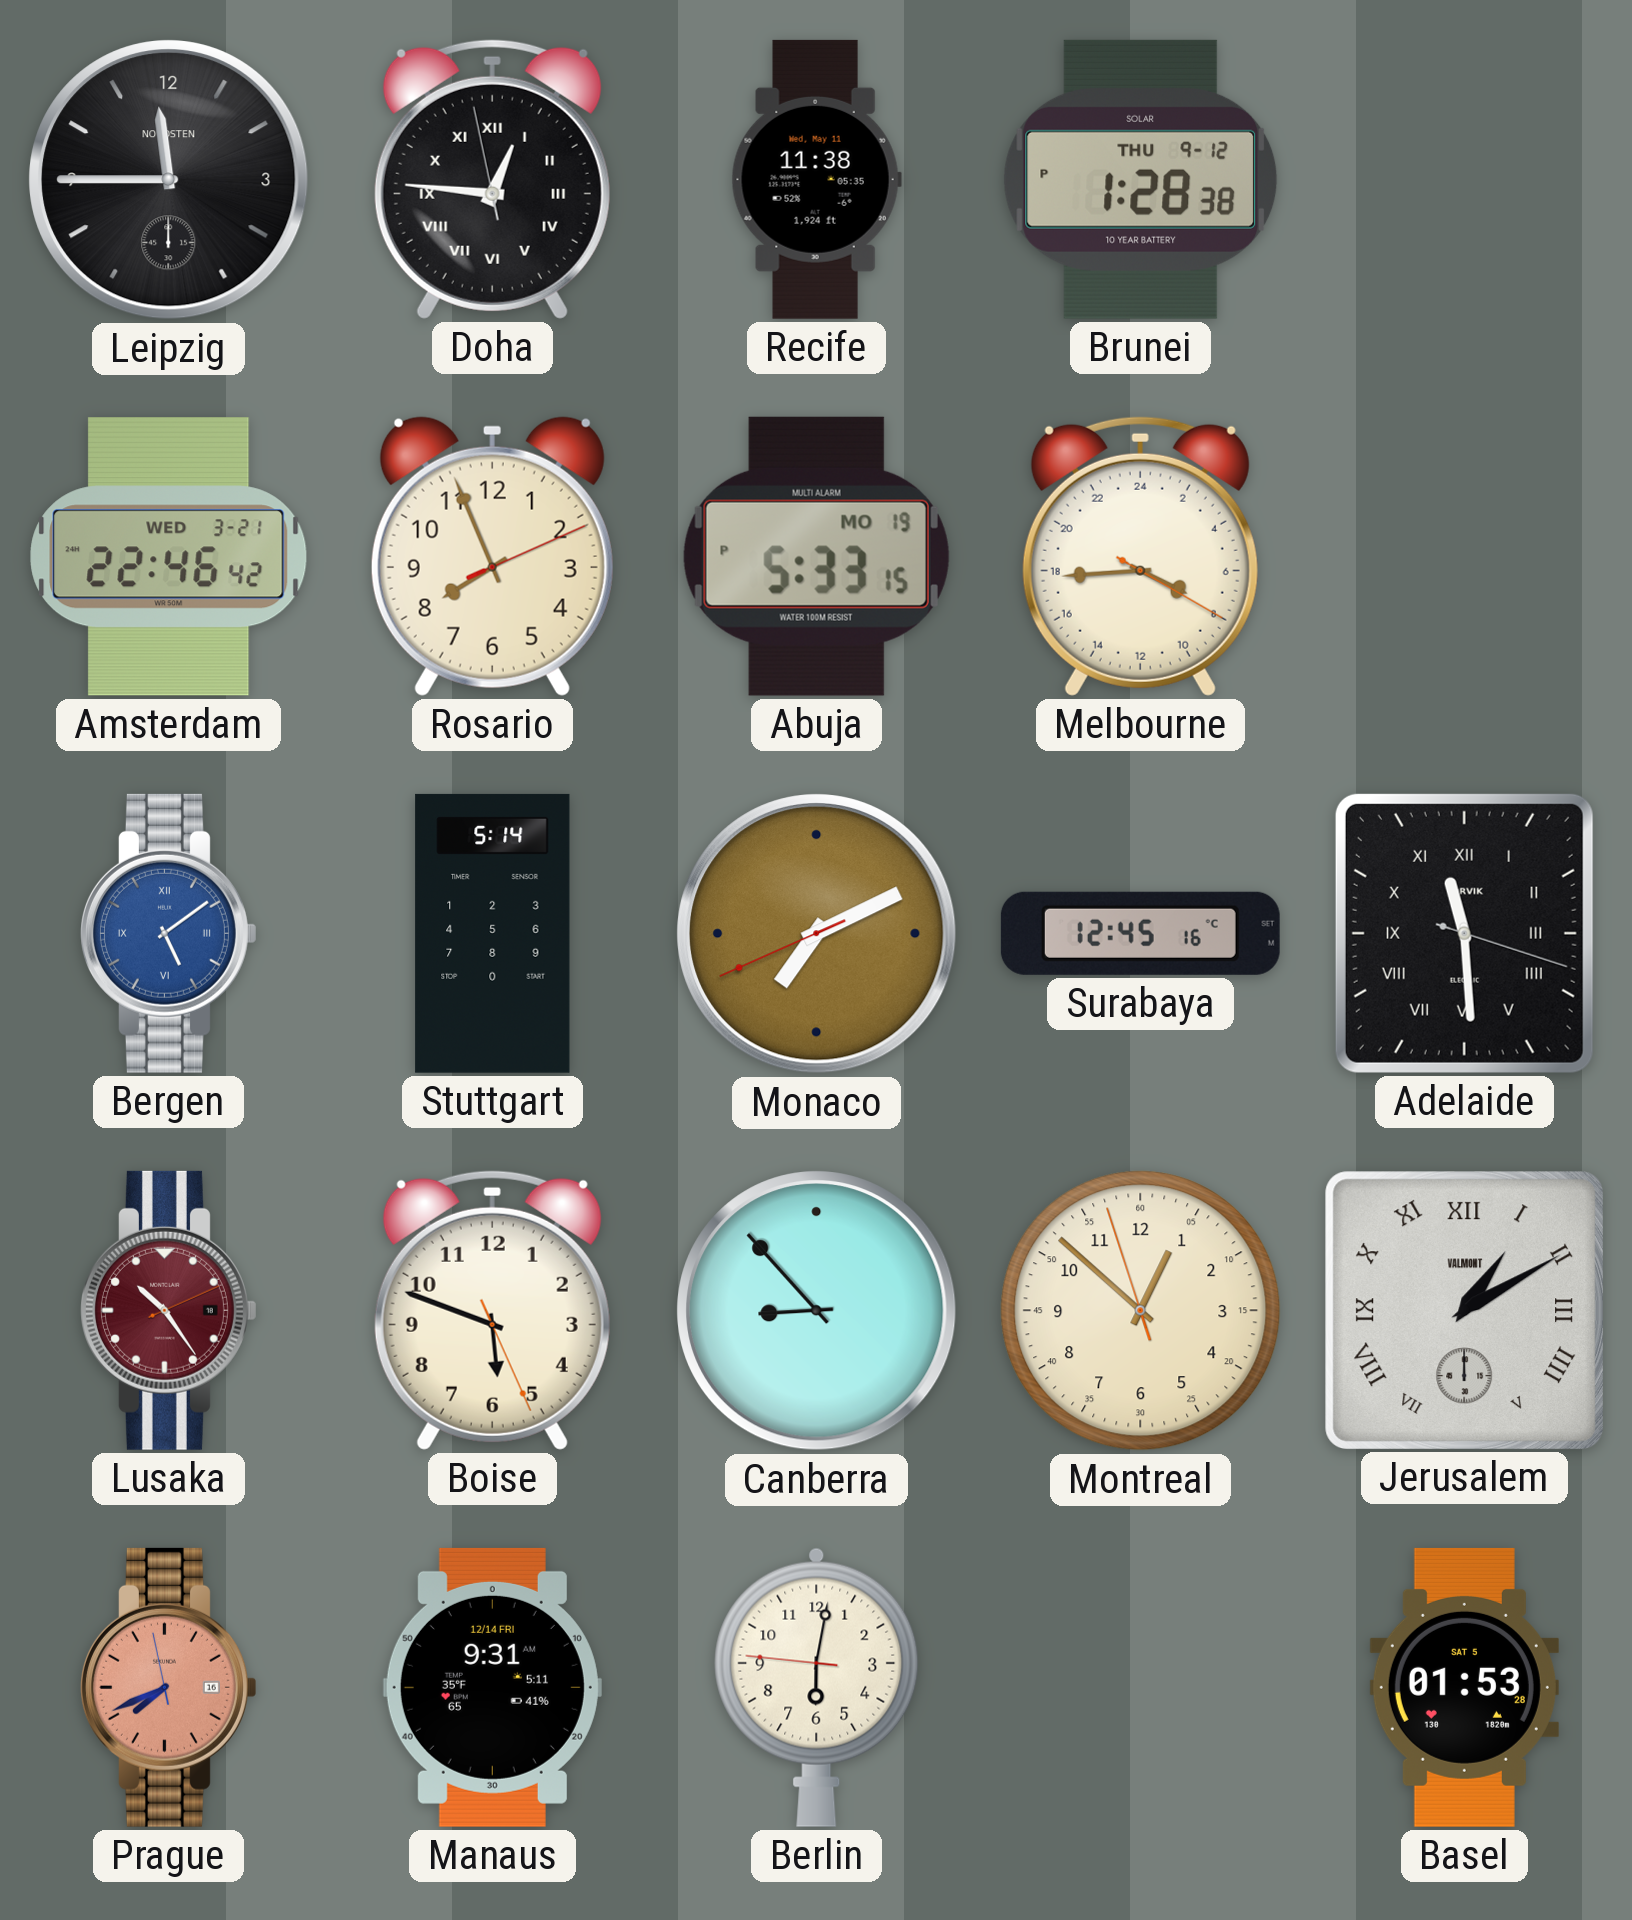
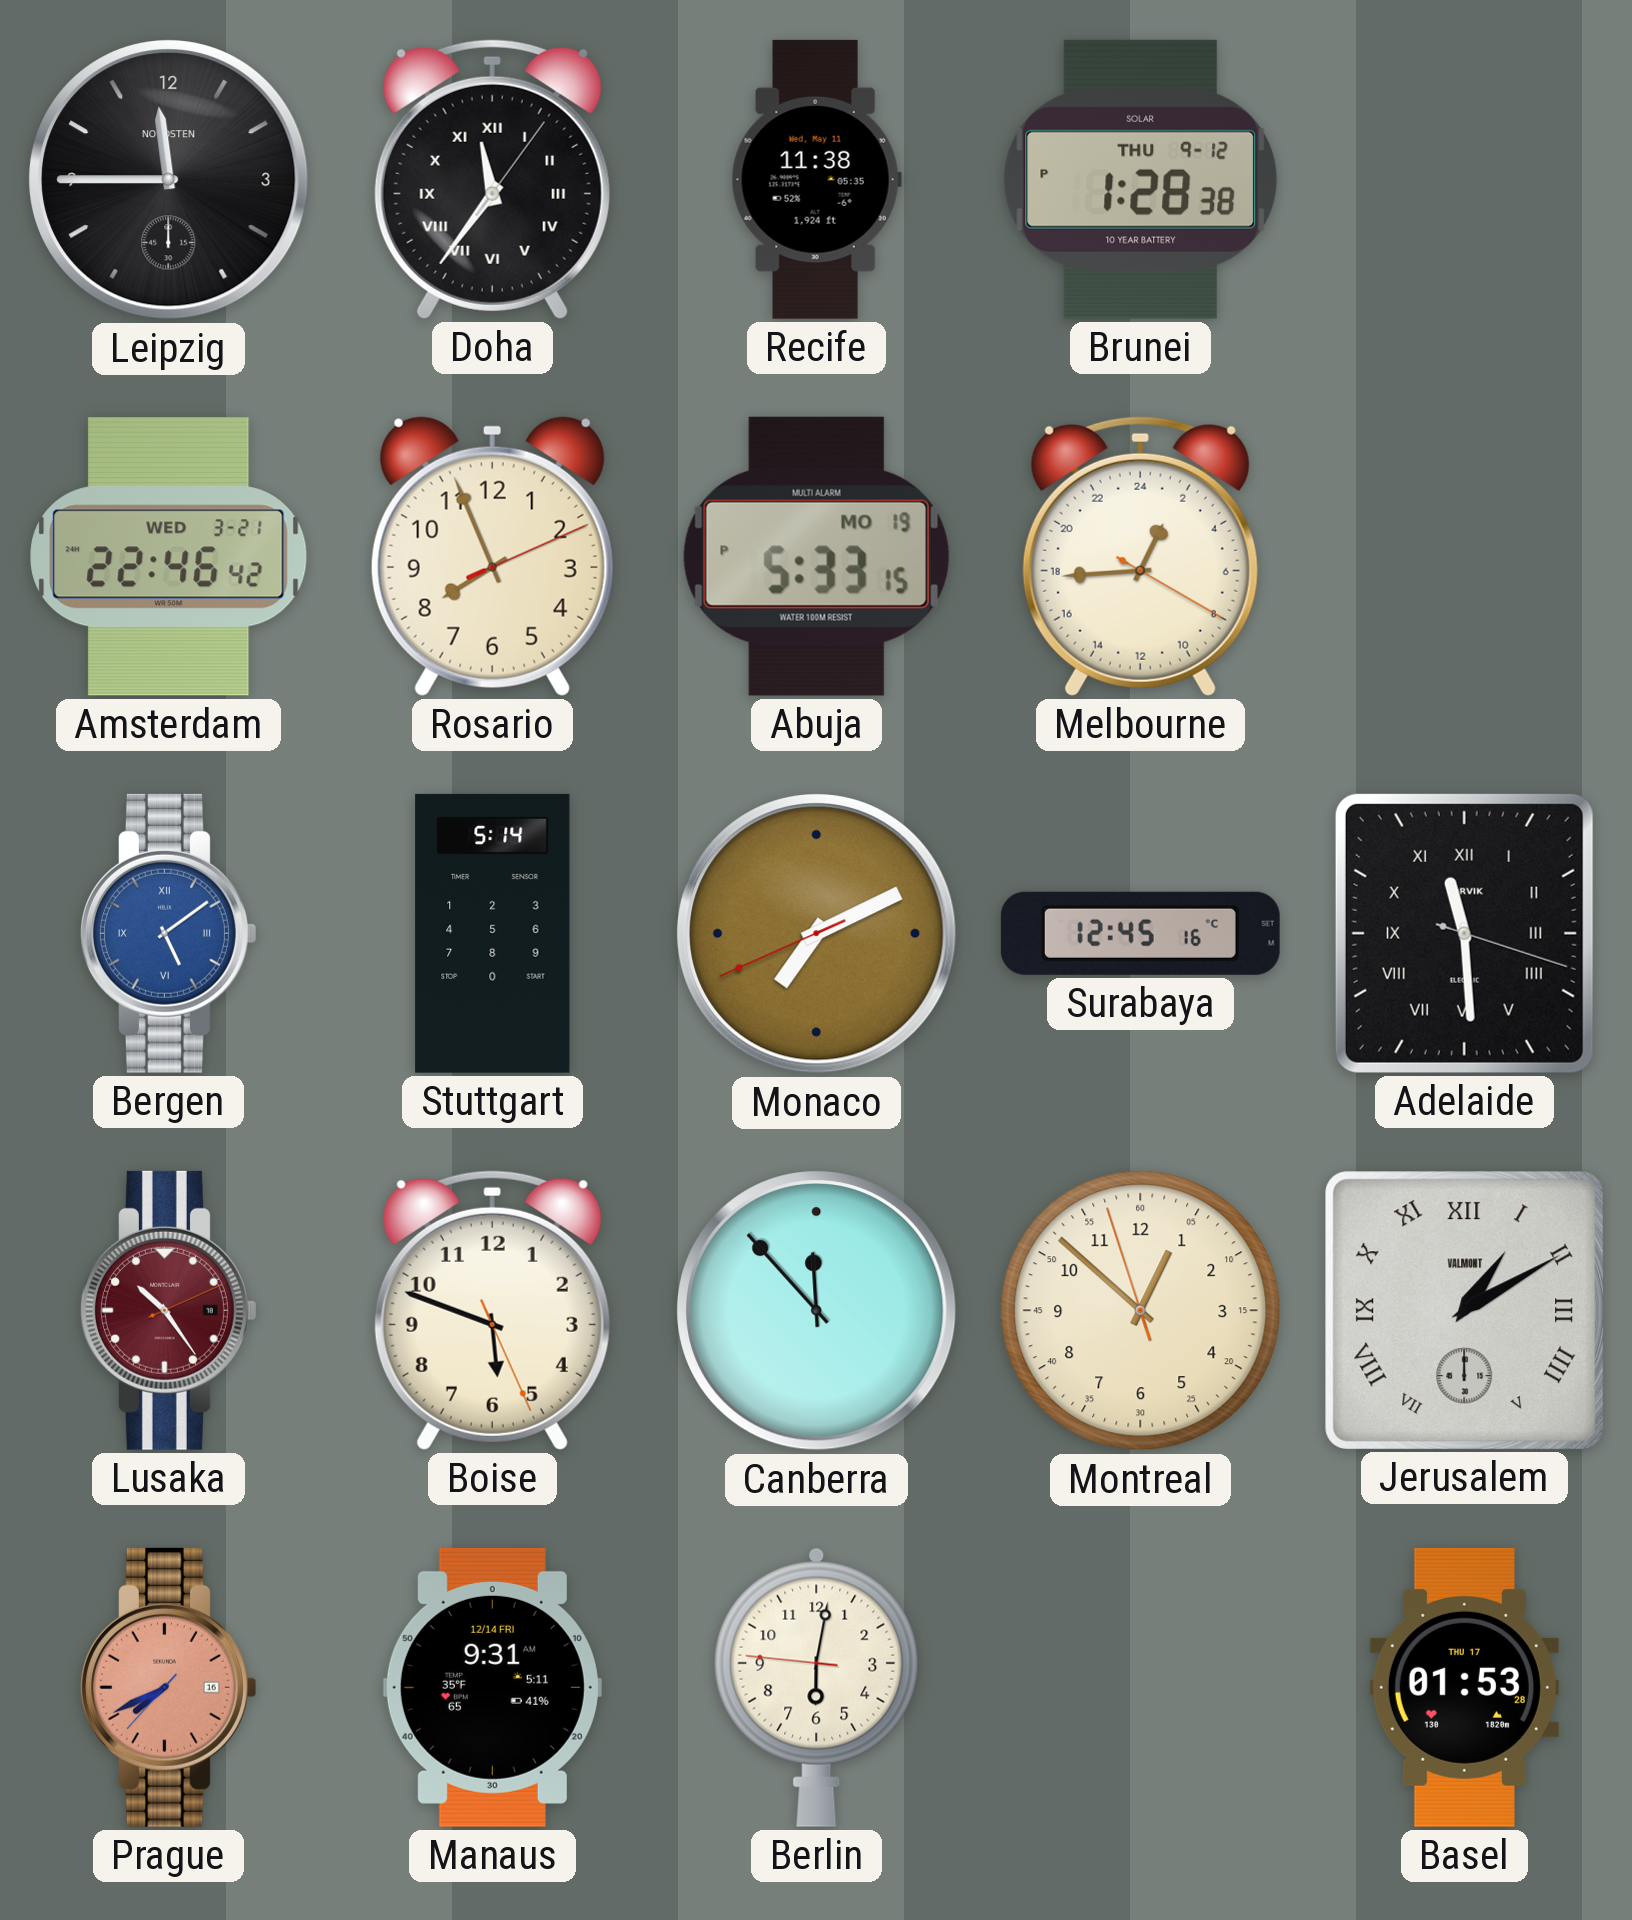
Doha: 12:45 -> 11:36
Melbourne: 7:44 -> 1:44
Canberra: 8:53 -> 11:53
Prague: 7:40:58 -> 7:40:37
Basel date: SAT 5 -> THU 17
